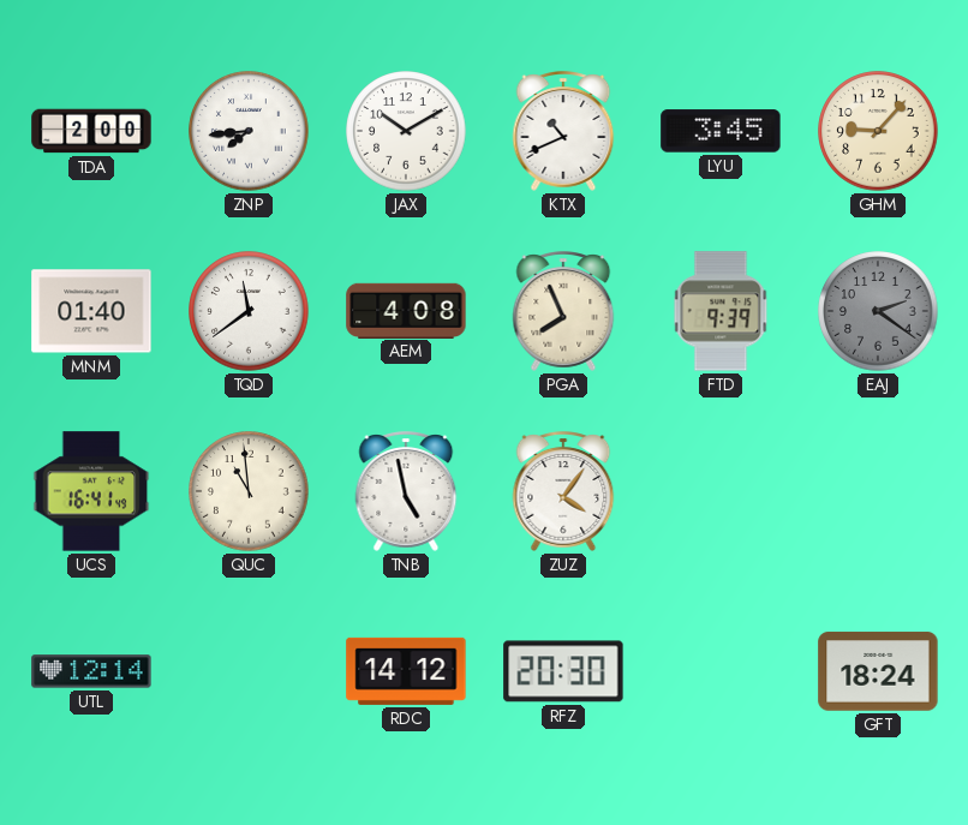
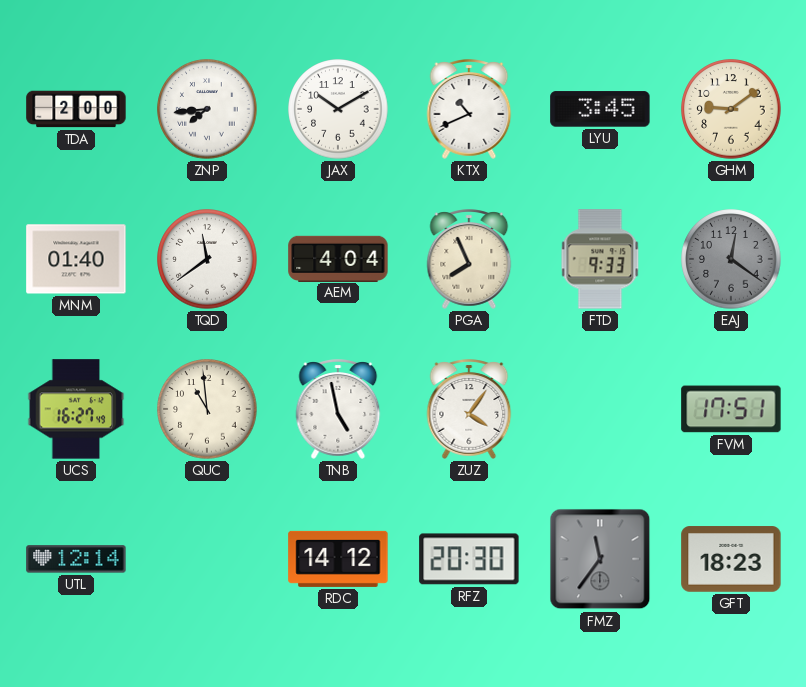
GHM: 9:07 -> 9:09
AEM: 4:08 -> 4:04
FTD: 9:39 -> 9:33
EAJ: 2:21 -> 12:21
UCS: 16:41 -> 16:27
FVM: none -> 17:51
FMZ: none -> 11:36
GFT: 18:24 -> 18:23
